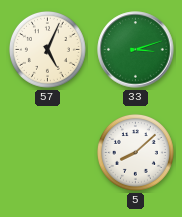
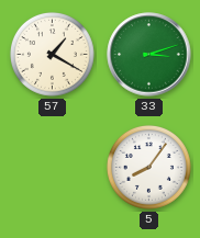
57: 5:04 -> 1:20
5: 8:08 -> 8:06
